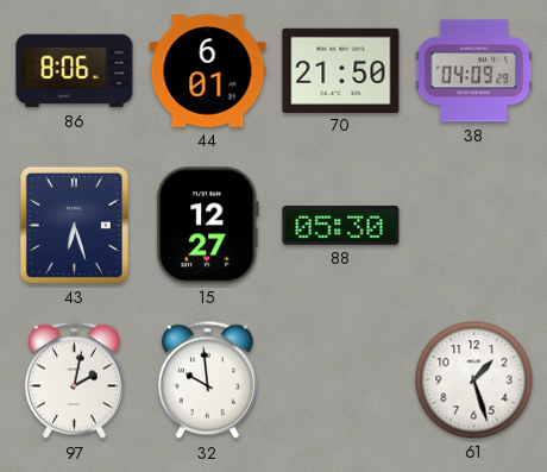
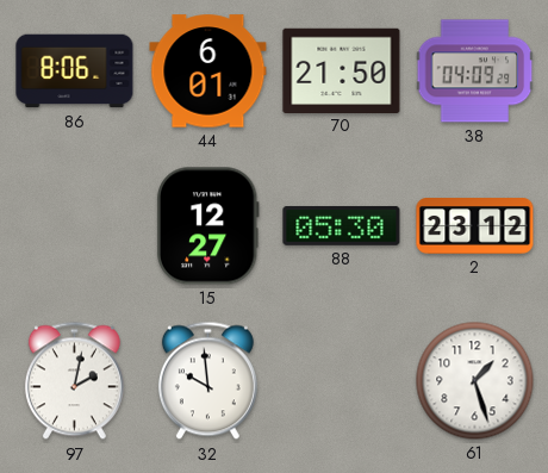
43: 6:27 -> none
2: none -> 23:12
